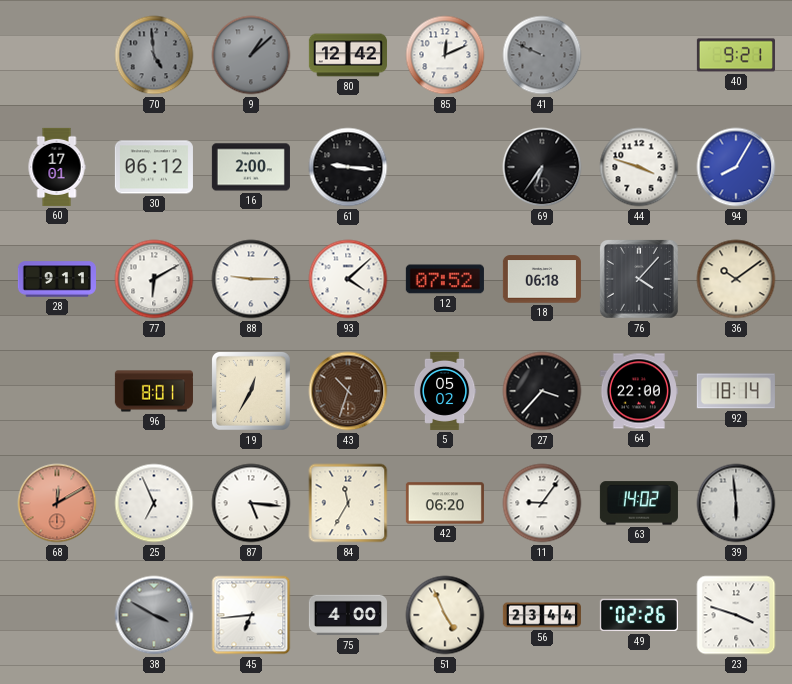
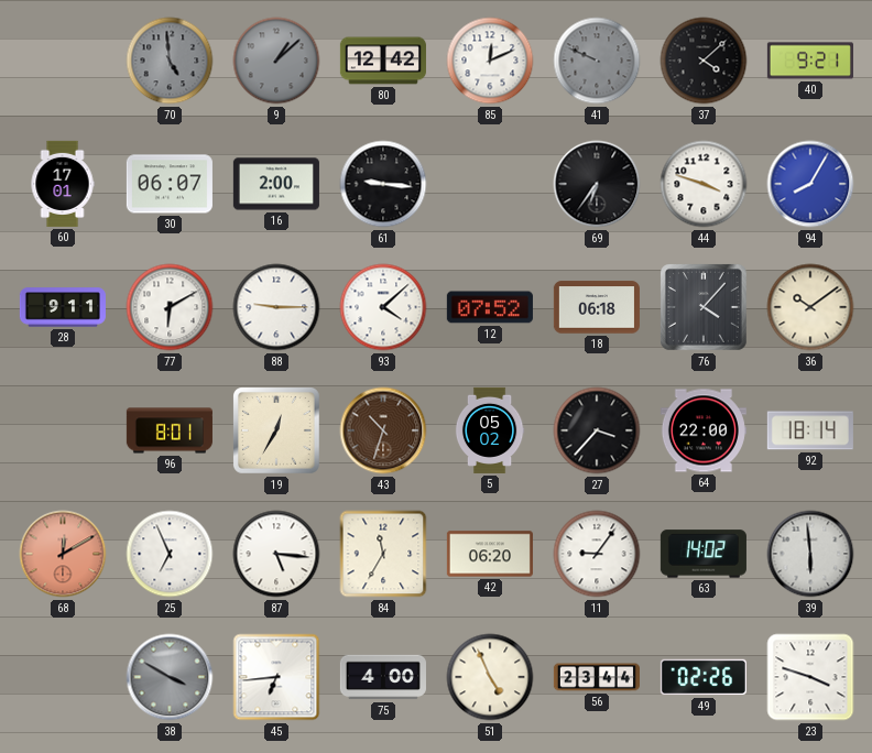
37: none -> 4:08
30: 06:12 -> 06:07
